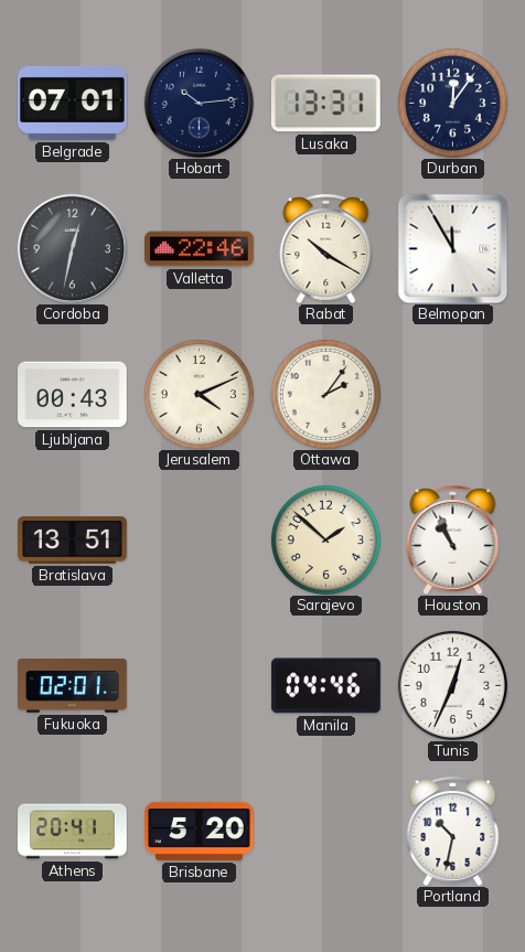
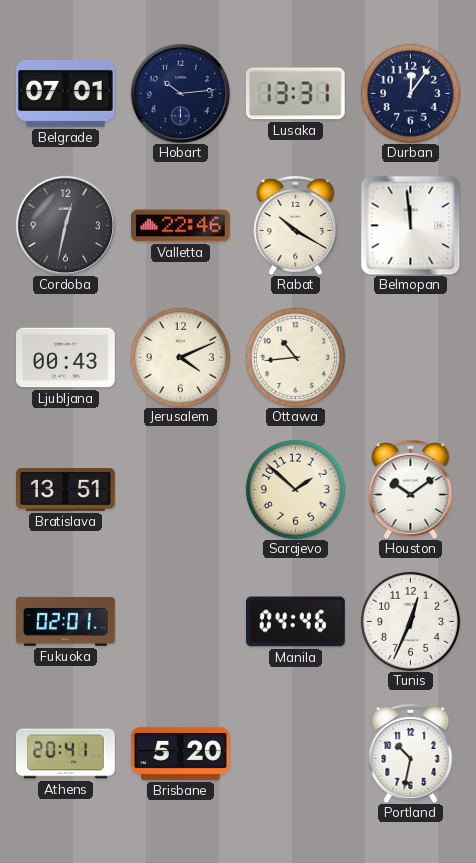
Belmopan: 11:55 -> 11:59
Ottawa: 2:06 -> 10:44
Houston: 10:56 -> 10:09
